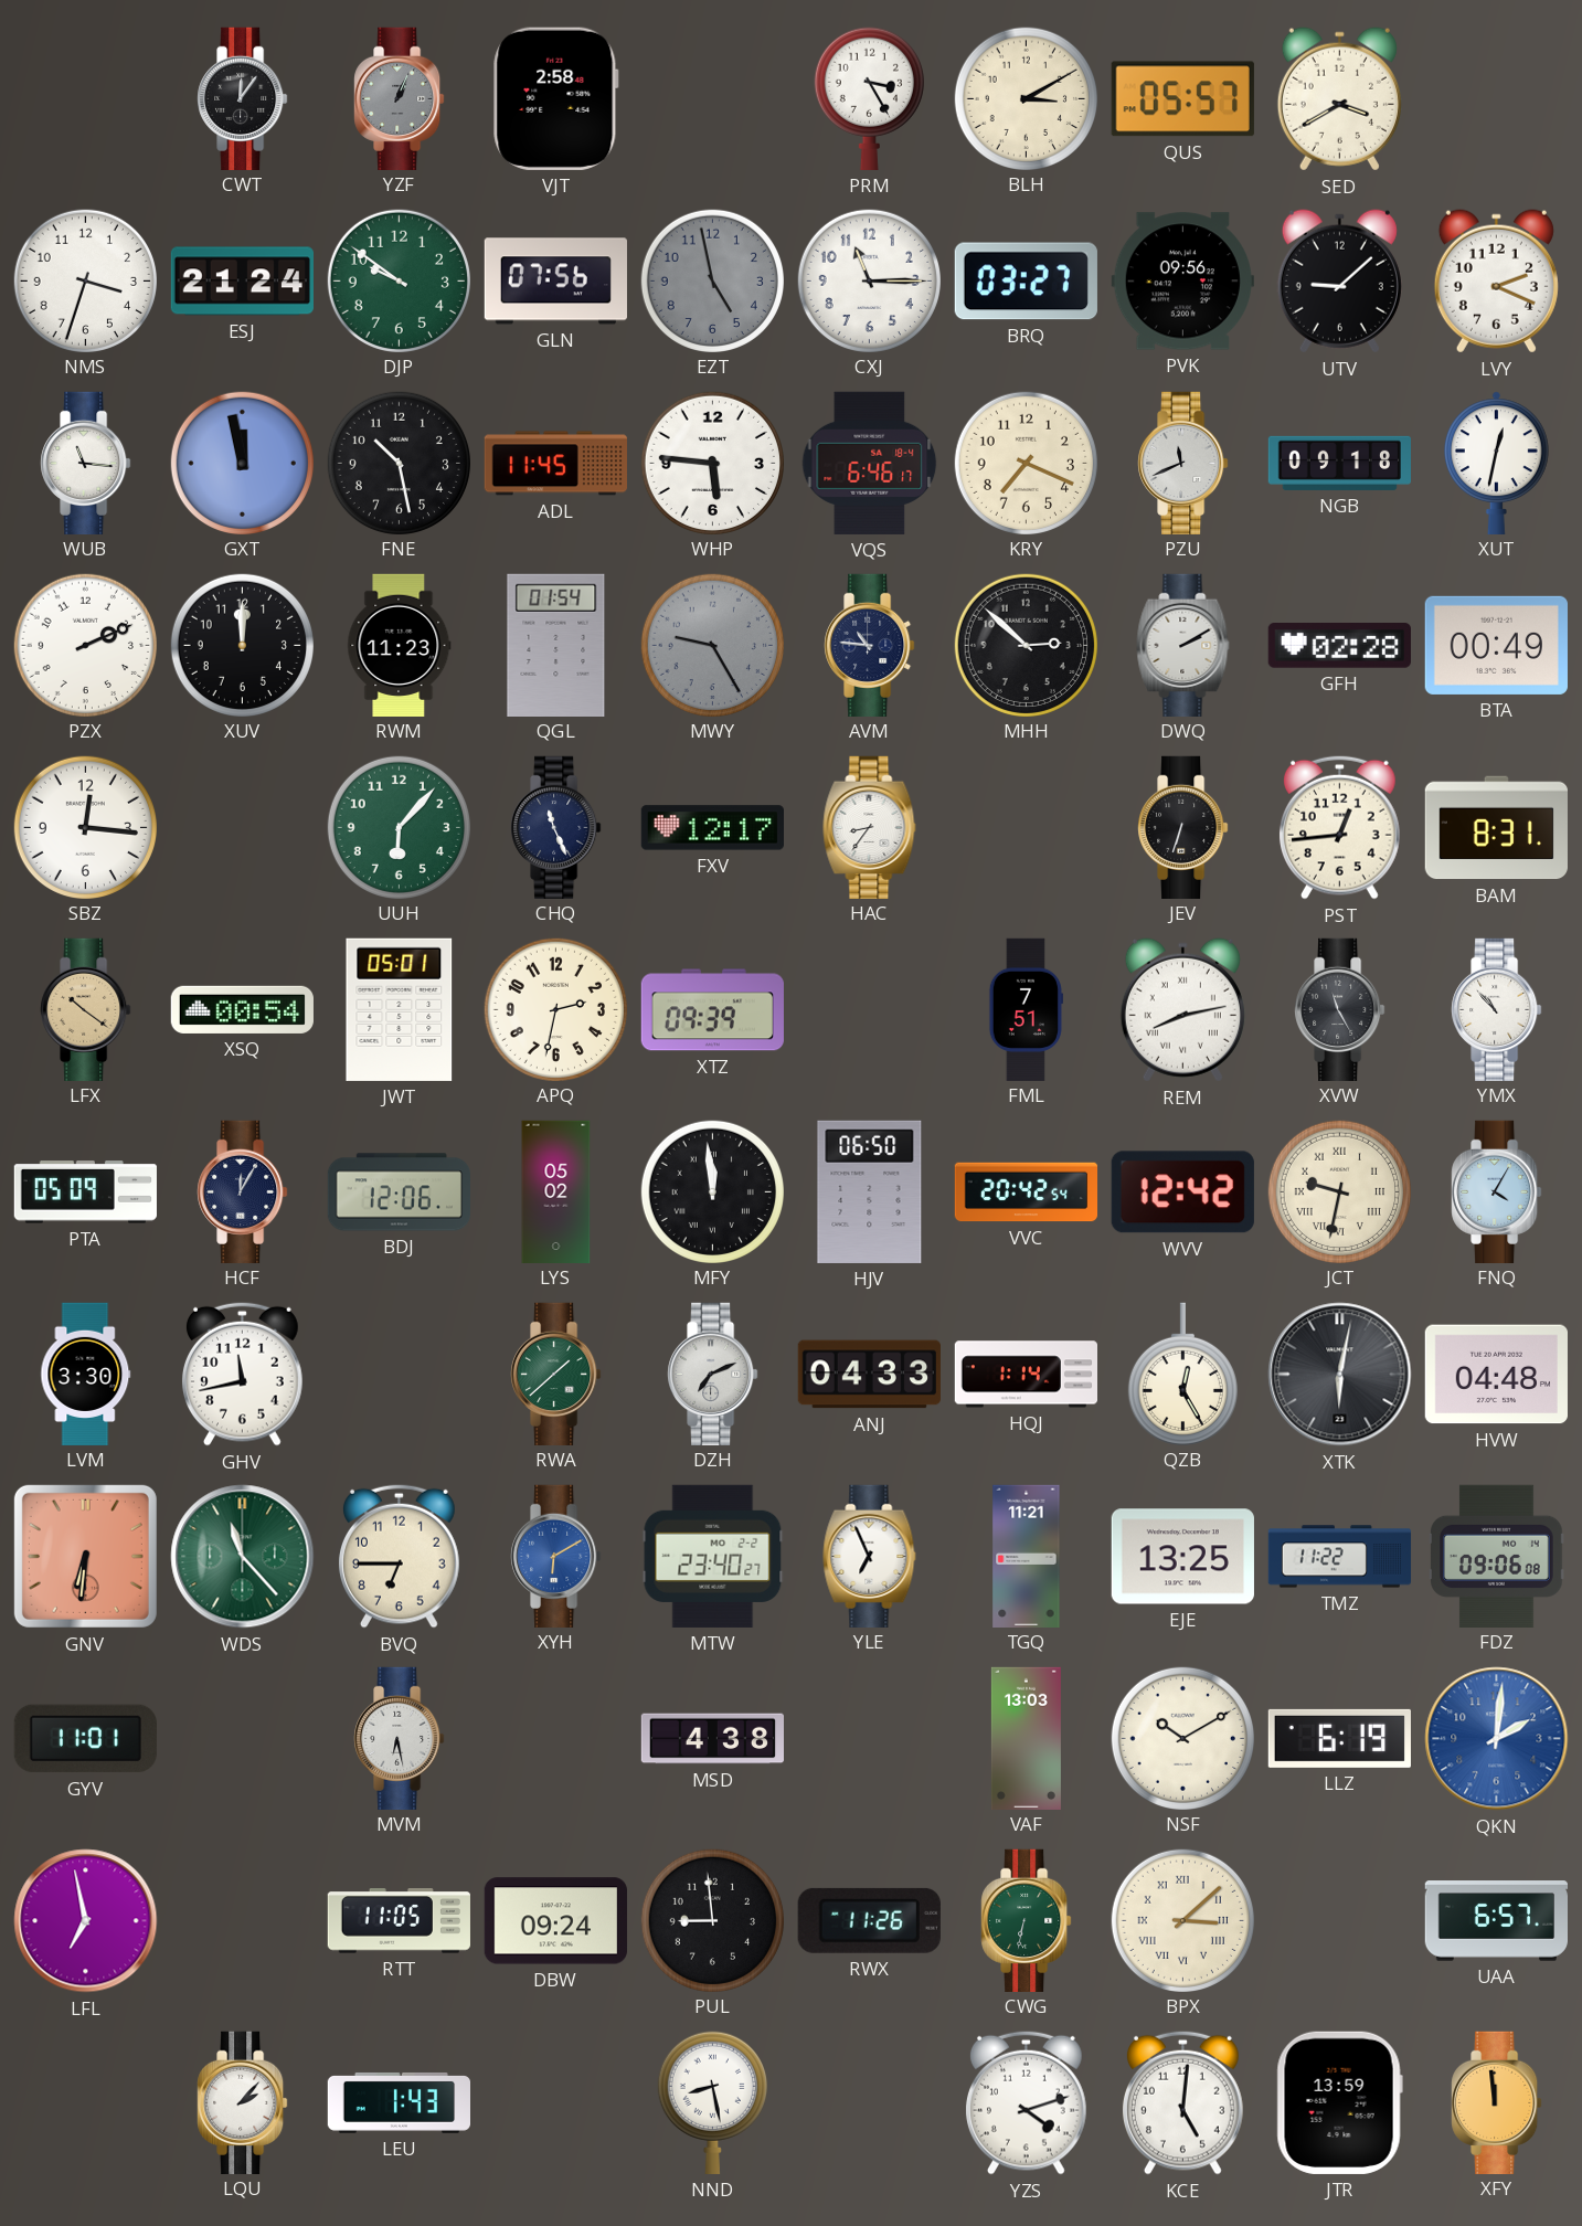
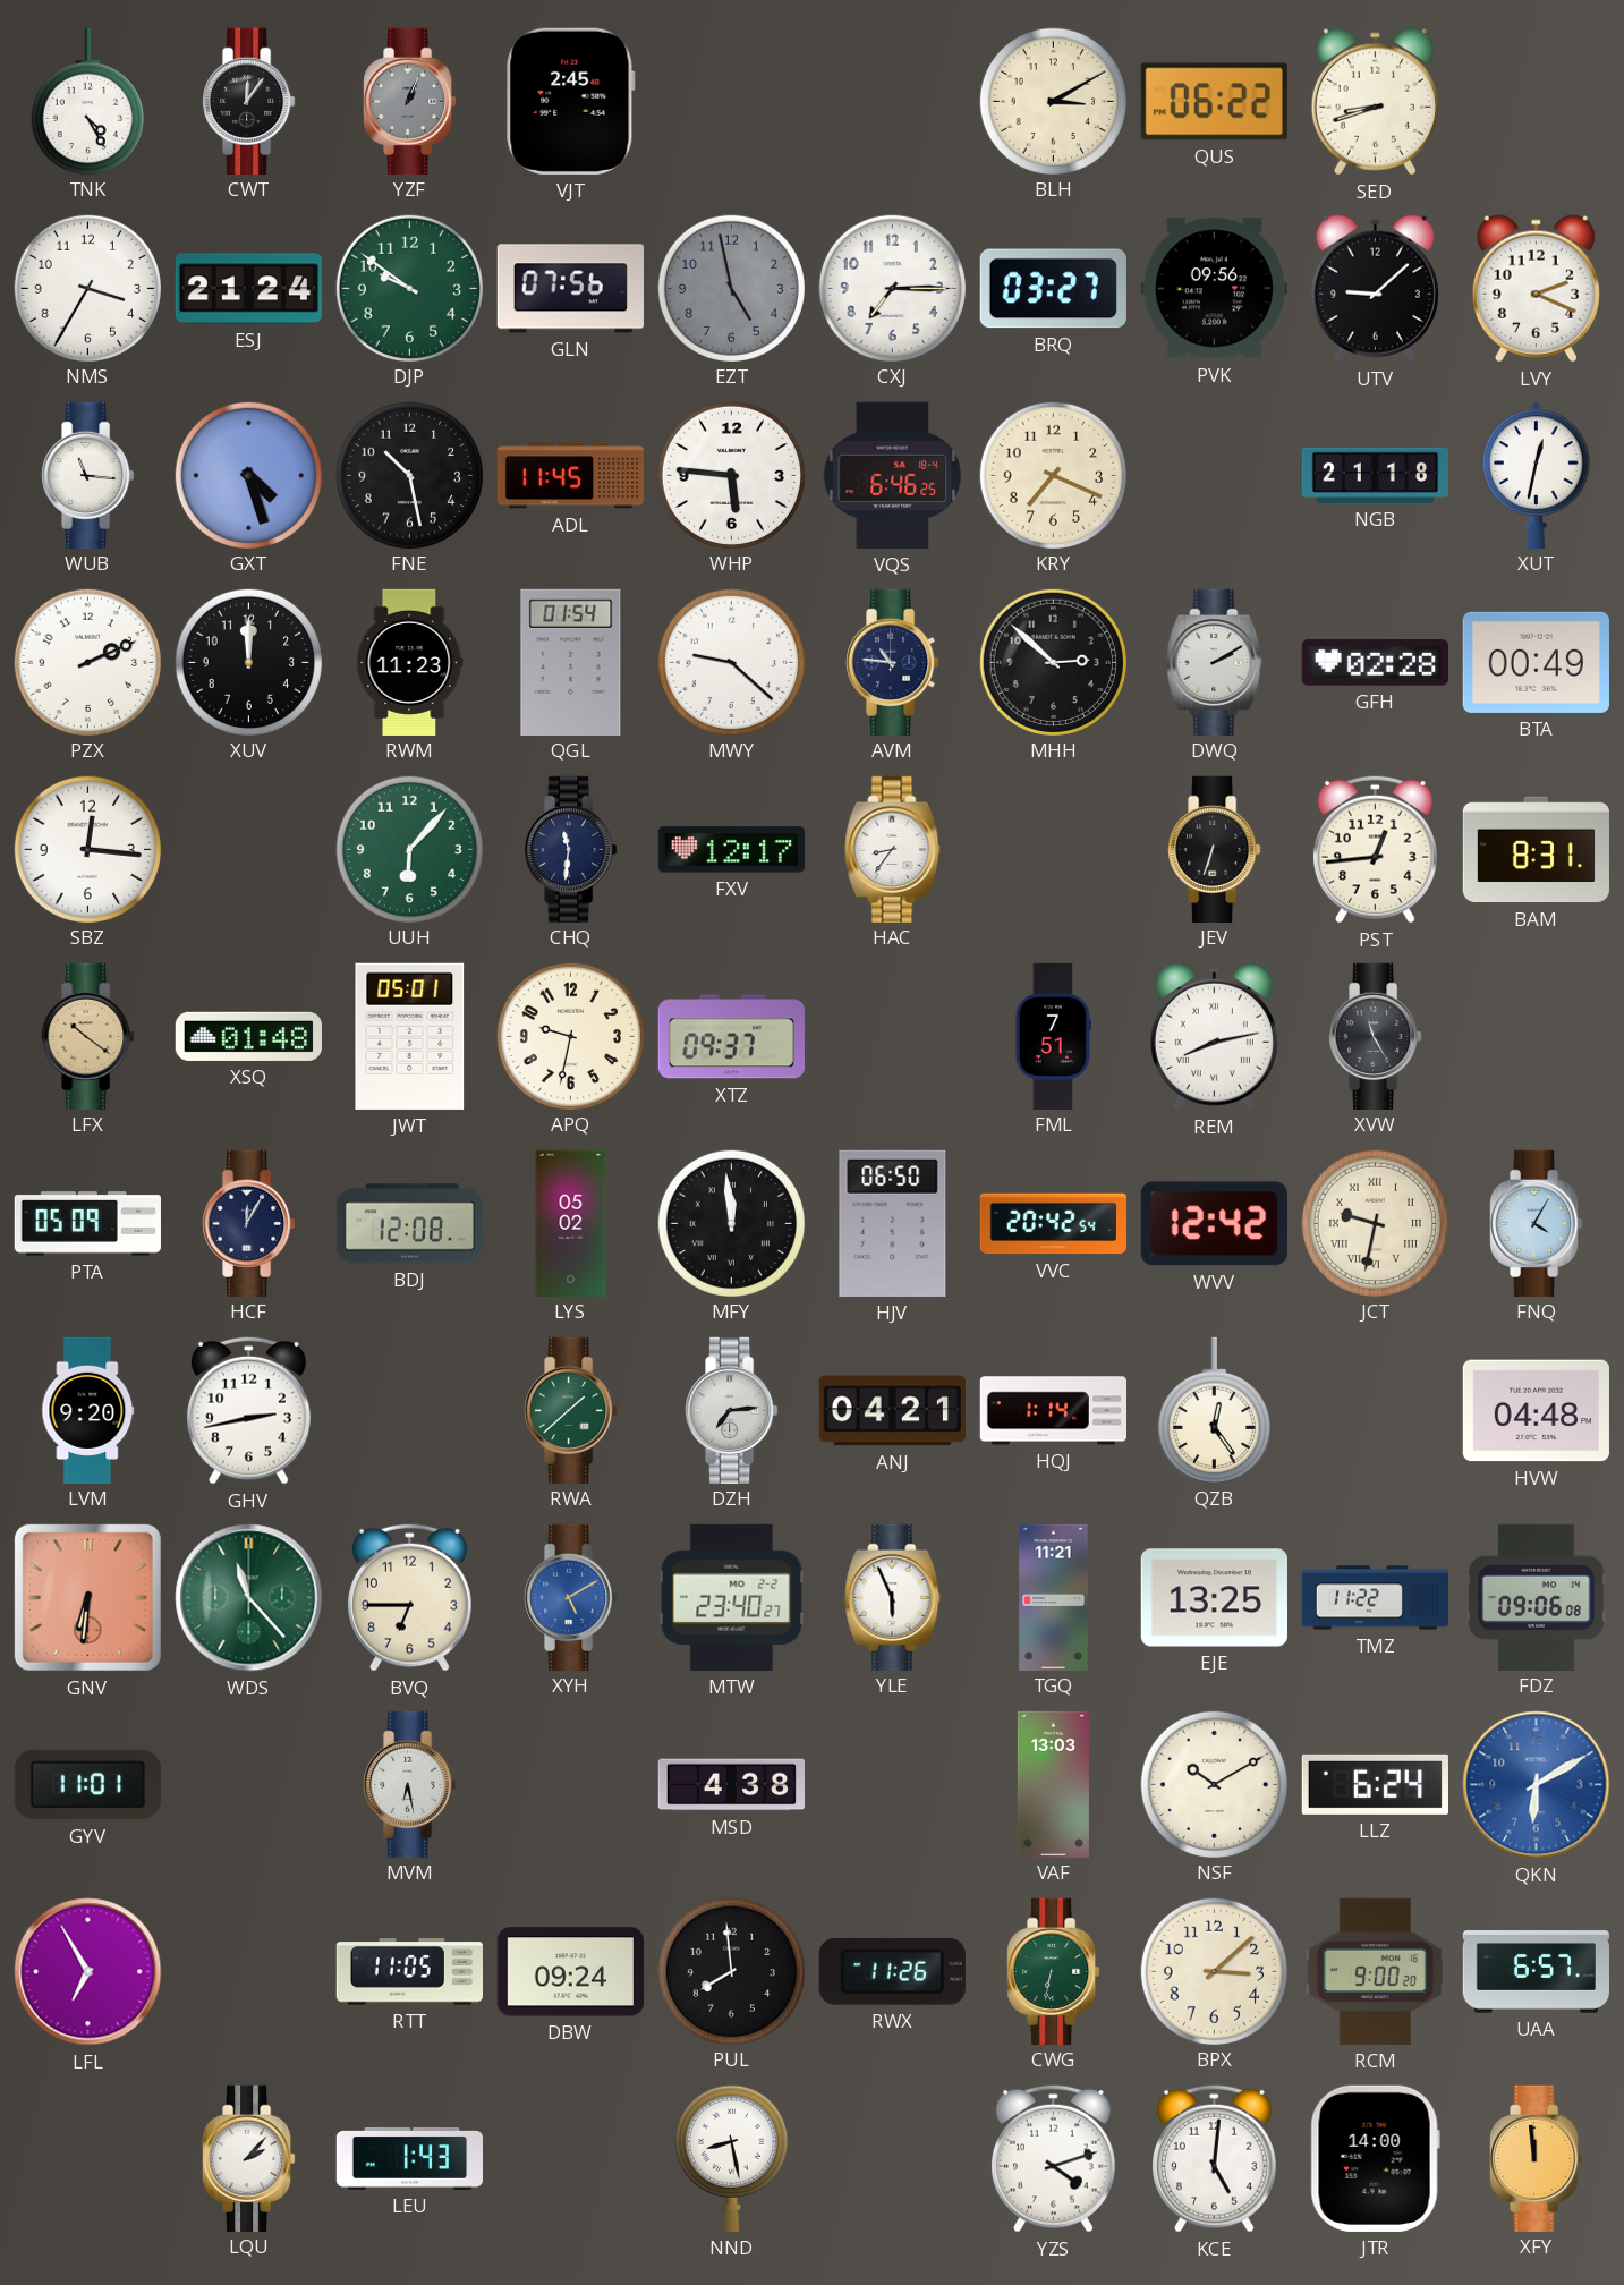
TNK: none -> 4:25
VJT: 2:58 -> 2:45
PRM: 3:25 -> none
QUS: 05:57 -> 06:22
SED: 3:40 -> 8:42
NMS: 3:33 -> 3:35
CXJ: 11:15 -> 7:15
GXT: 11:58 -> 4:27
VQS: 6:46:17 -> 6:46:25
PZU: 11:41 -> none
NGB: 09:18 -> 21:18
MWY: 9:25 -> 9:22
MWY dial: grey -> white
CHQ: 11:26 -> 11:31
XSQ: 00:54 -> 01:48
APQ: 2:32 -> 9:32
XTZ: 09:39 -> 09:37
YMX: 10:53 -> none
BDJ: 12:06 -> 12:08
LVM: 3:30 -> 9:20
GHV: 11:43 -> 2:43
DZH: 7:11 -> 7:14
ANJ: 04:33 -> 04:21
QZB: 12:25 -> 12:24
XTK: 6:02 -> none
XYH: 6:10 -> 5:10
YLE: 6:56 -> 5:56
LLZ: 6:19 -> 6:24
QKN: 2:01 -> 6:10
LFL: 6:58 -> 6:55
PUL: 8:59 -> 7:59
BPX numerals: Roman -> Arabic
RCM: none -> 9:00
JTR: 13:59 -> 14:00
